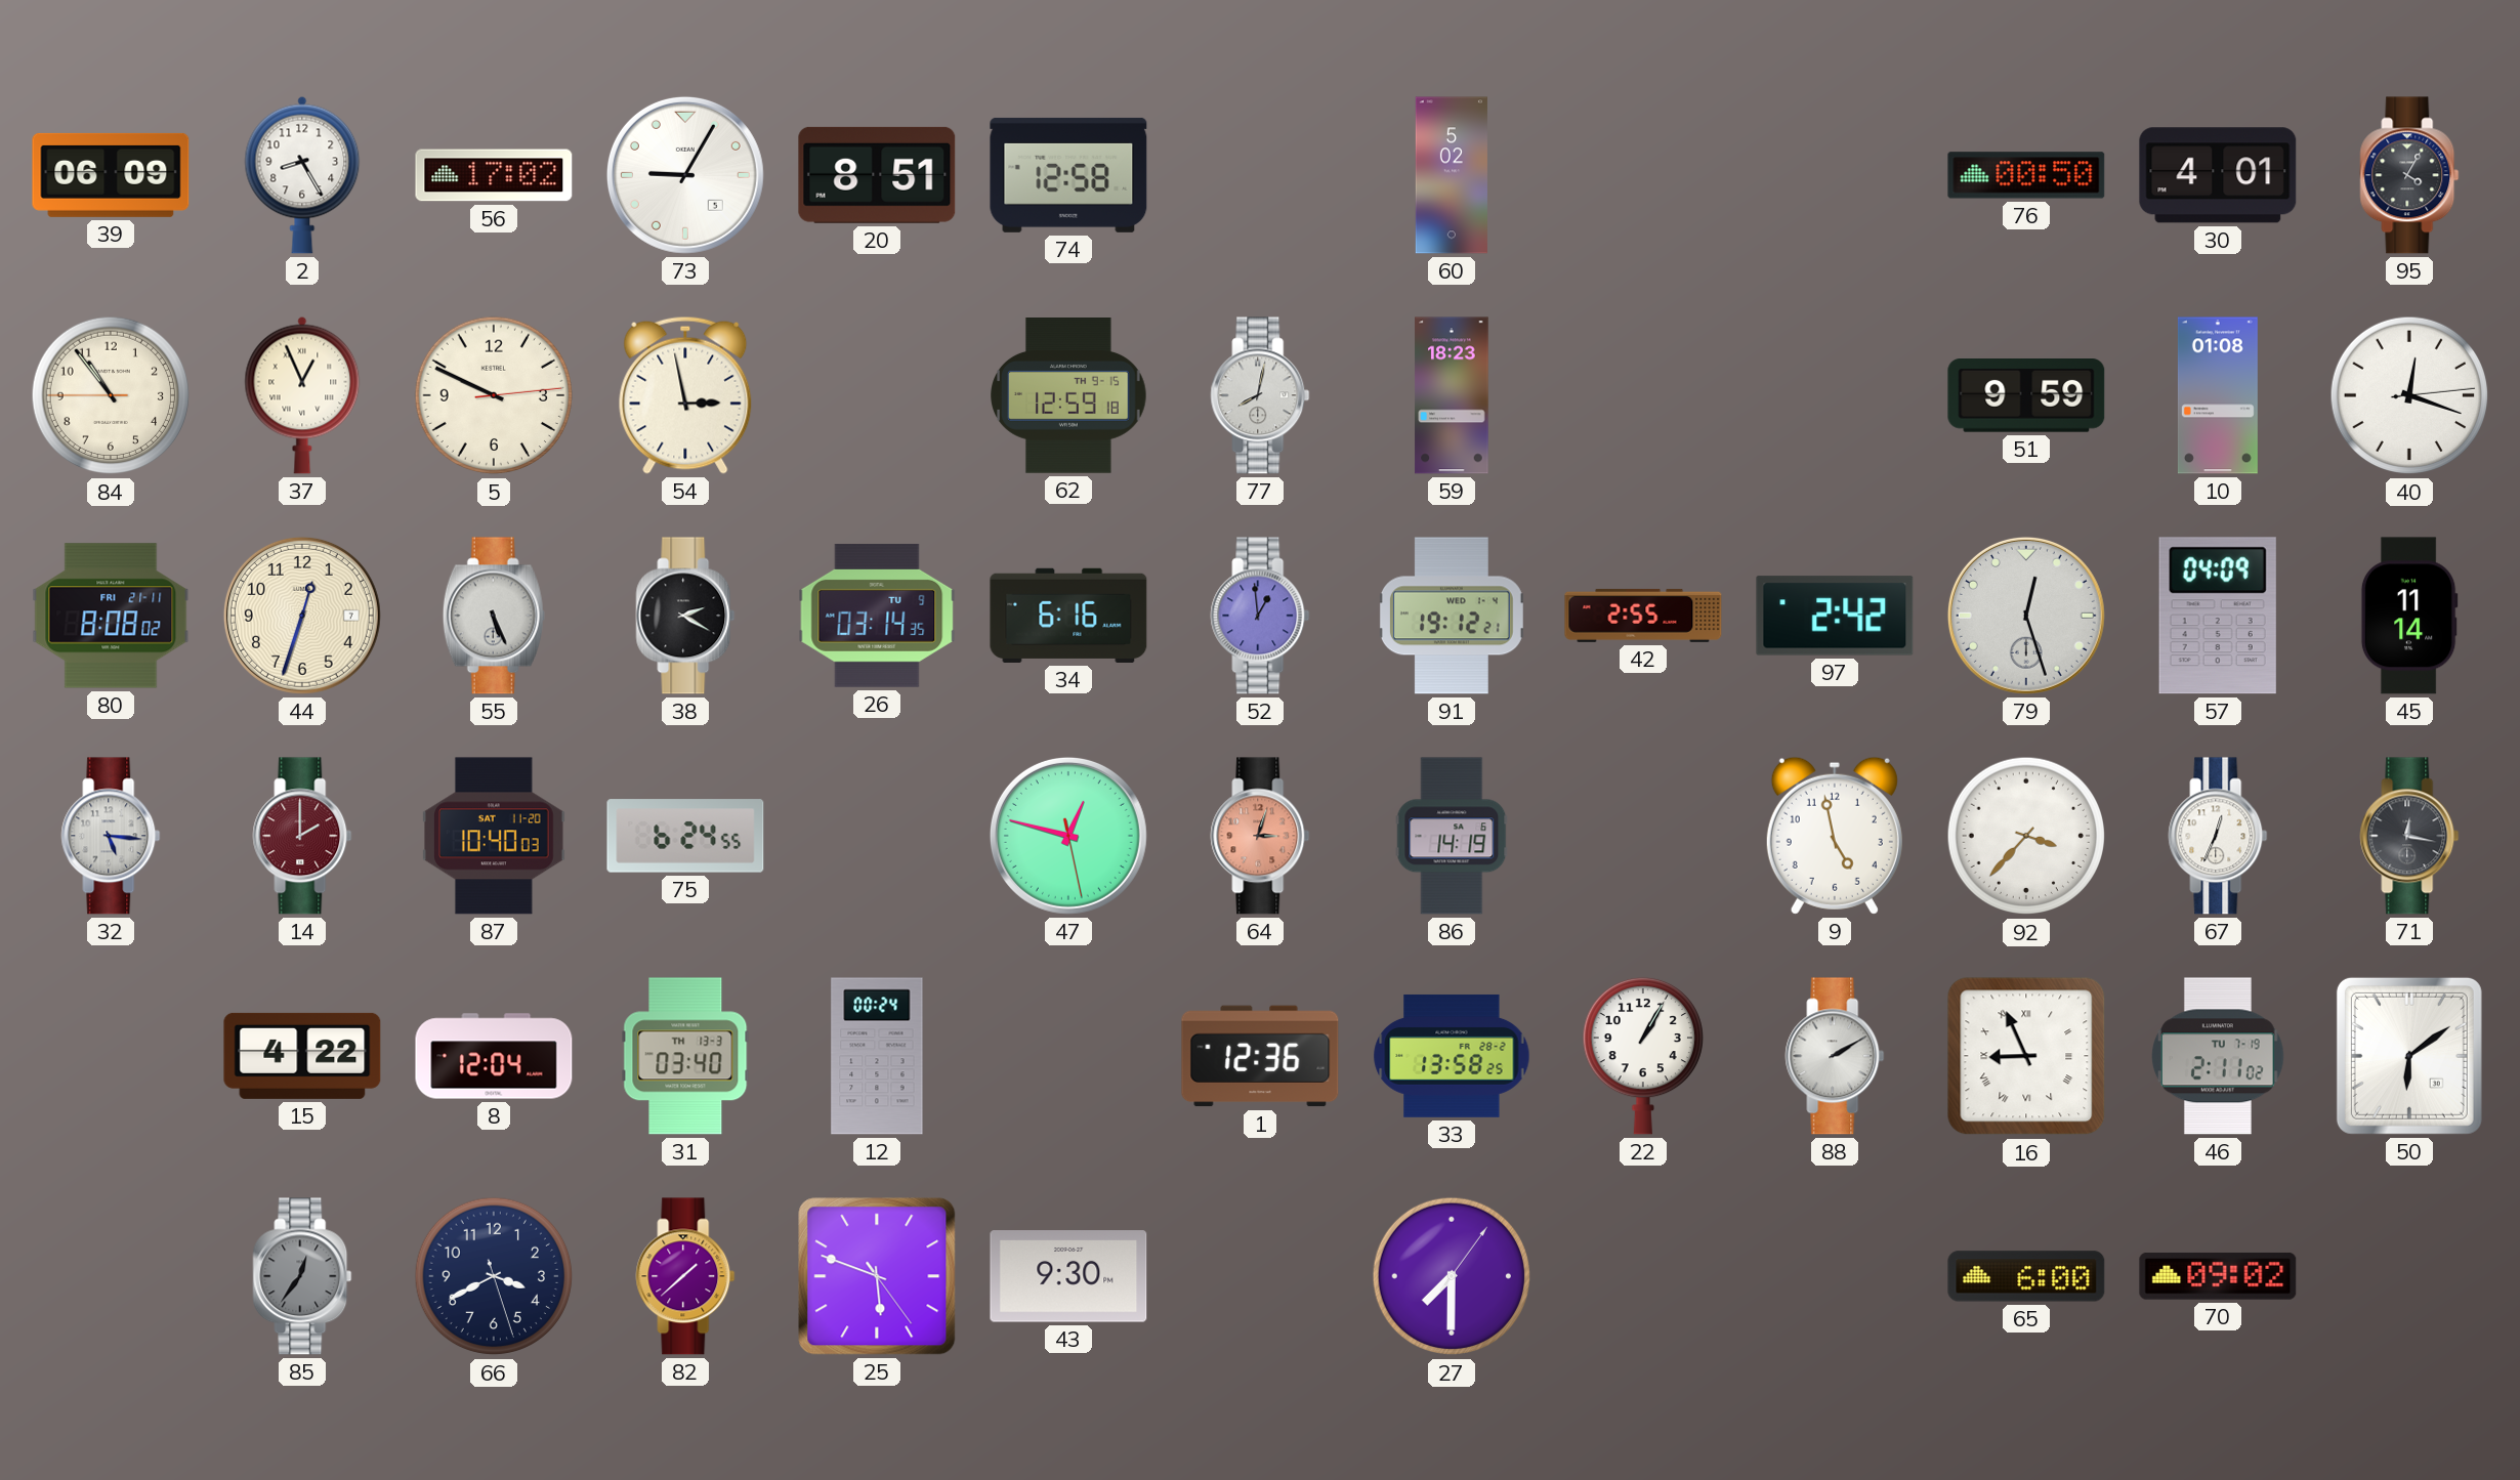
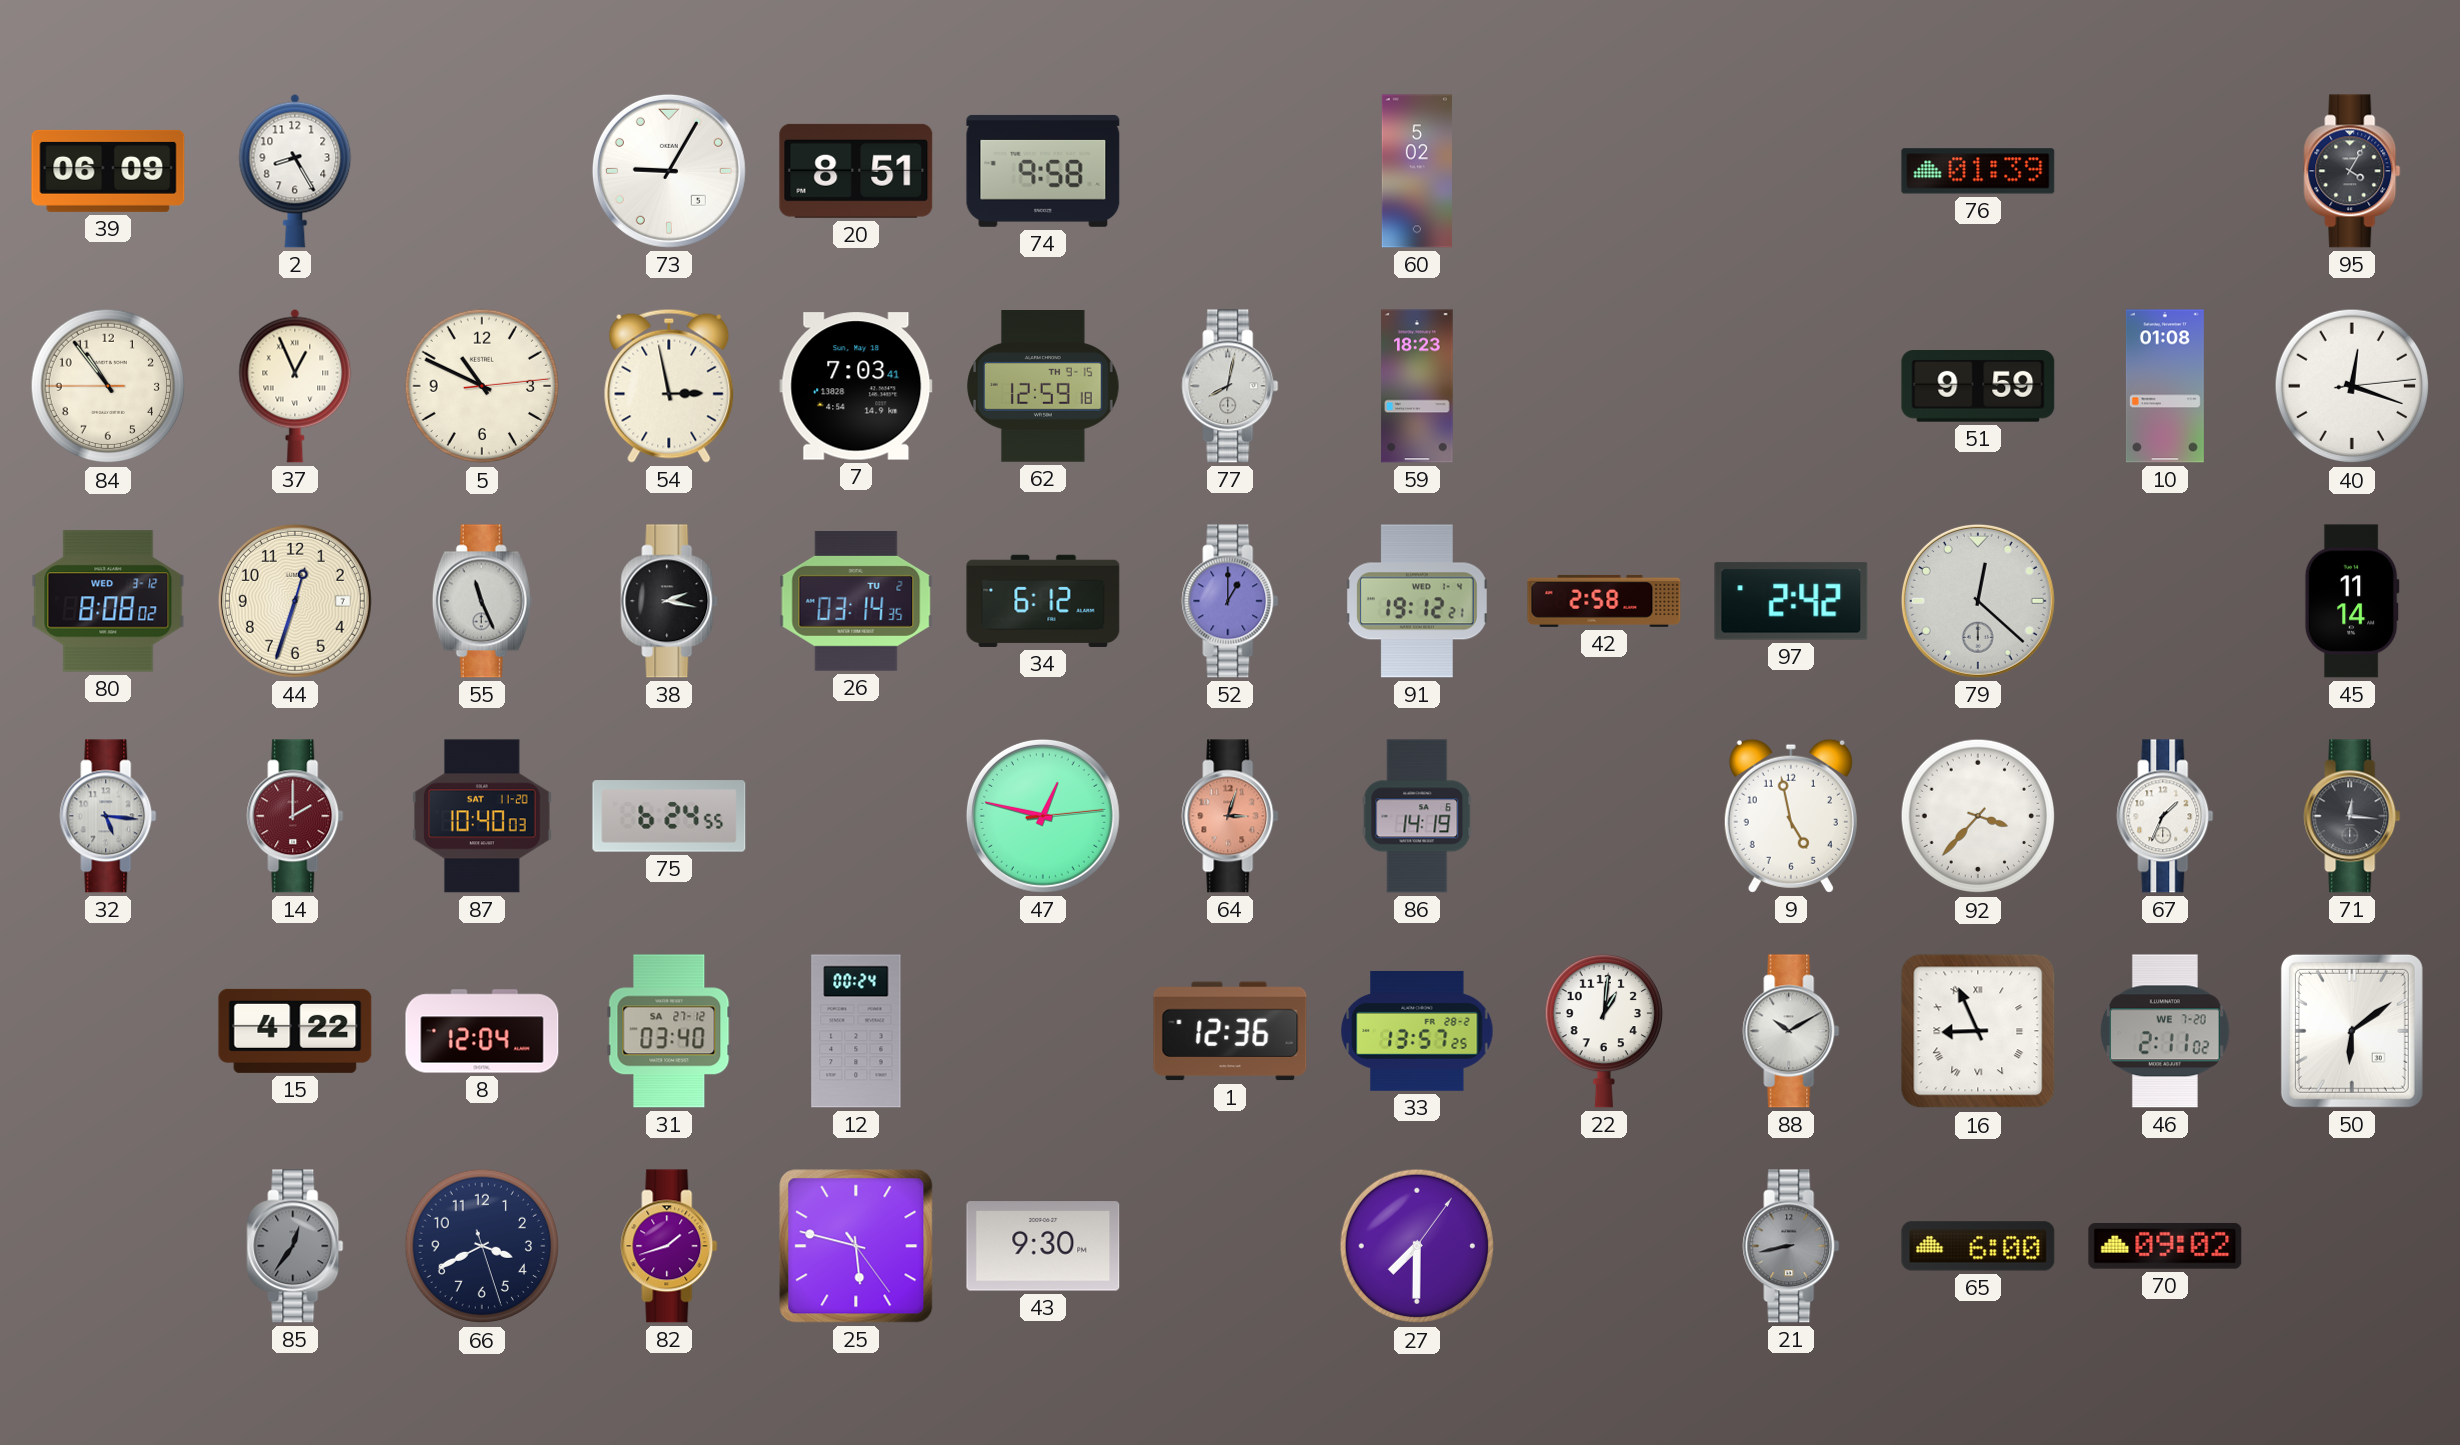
56: 17:02 -> none
74: 12:58 -> 9:58
76: 00:50 -> 01:39
30: 4:01 -> none
5: 9:49 -> 10:49
7: none -> 7:03
80 date: FRI 21-11 -> WED 3-12
55: 5:26 -> 11:26
38: 2:20 -> 2:17
26 date: TU 9 -> TU 2
34: 6:16 -> 6:12
52: 12:59 -> 1:00
42: 2:55 -> 2:58
79: 12:27 -> 12:22
57: 04:09 -> none
47: 12:47:28 -> 12:47:14
67: 12:34 -> 1:34
71: 12:17 -> 12:16
31 date: TH 13-3 -> SA 27-12
33: 13:58 -> 13:57
22: 1:05 -> 1:01
88: 2:10 -> 10:10
46 date: TU 7-19 -> WE 7-20
82: 1:38 -> 1:42
25: 5:48 -> 5:47
21: none -> 8:43
